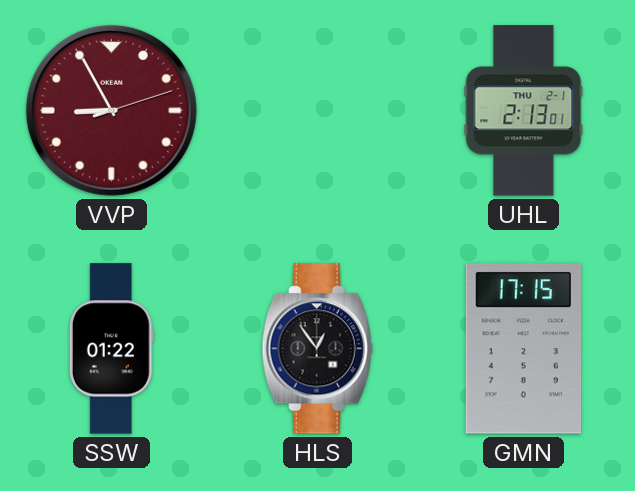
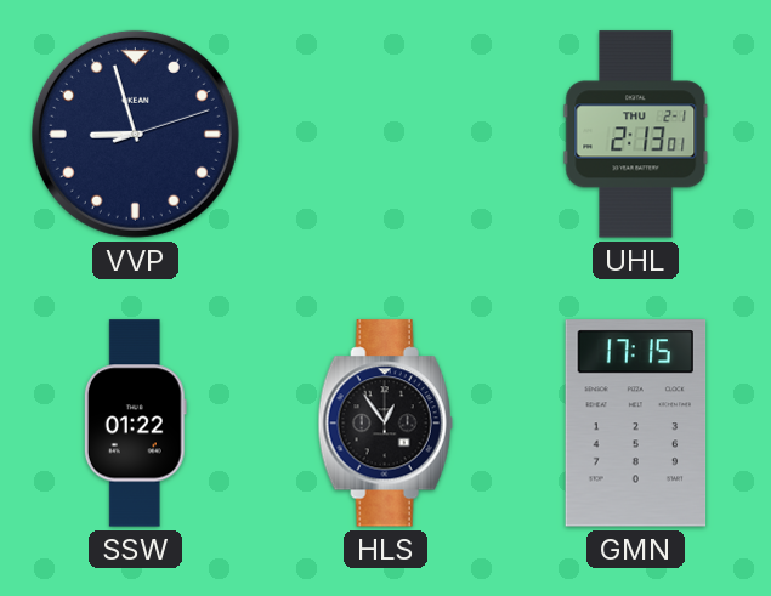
VVP: 8:55 -> 8:57
VVP dial: burgundy -> navy
